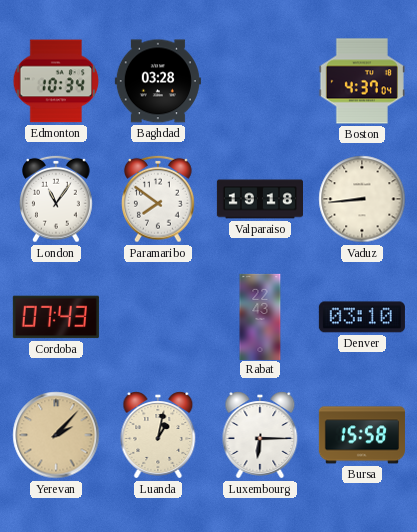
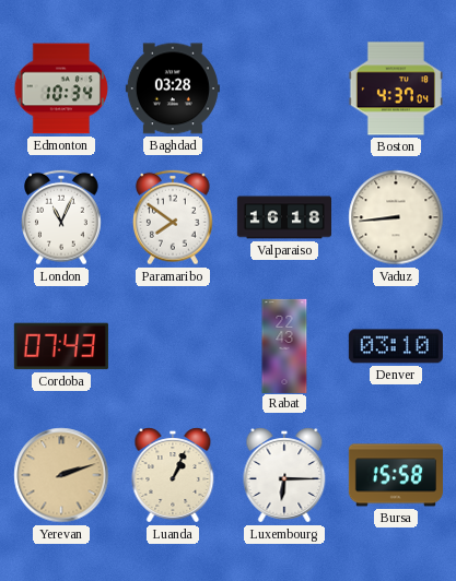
London: 11:06 -> 11:04
Valparaiso: 19:18 -> 16:18
Yerevan: 2:07 -> 2:12
Luanda: 1:02 -> 1:04
